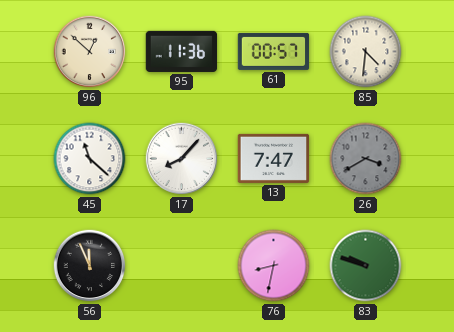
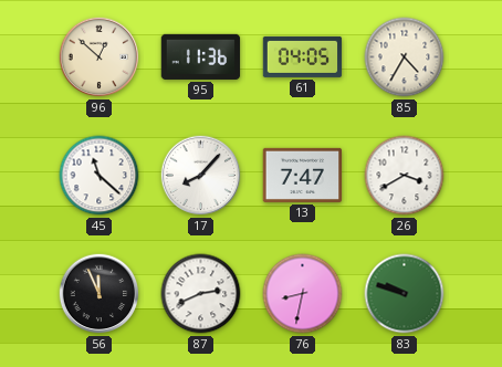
61: 00:57 -> 04:05
85: 4:31 -> 4:35
26 dial: grey -> white
87: none -> 2:41
